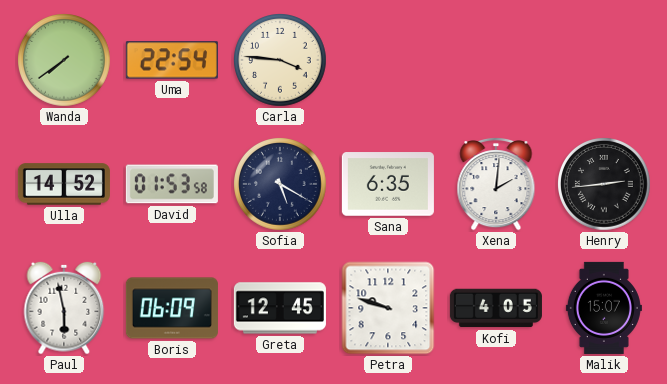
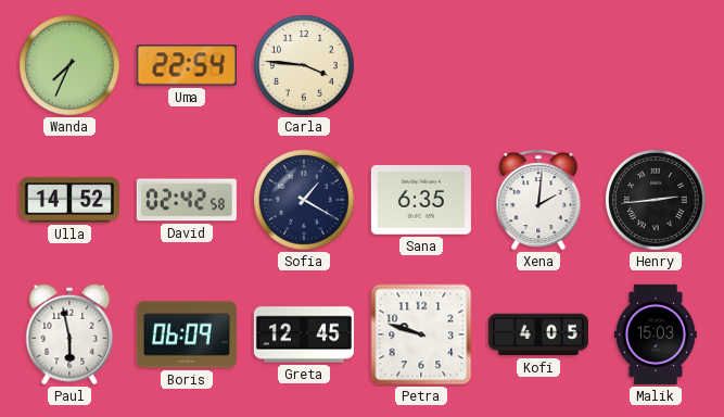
Wanda: 7:39 -> 7:34
David: 01:53 -> 02:42
Sofia: 5:20 -> 1:20
Malik: 15:07 -> 15:03
